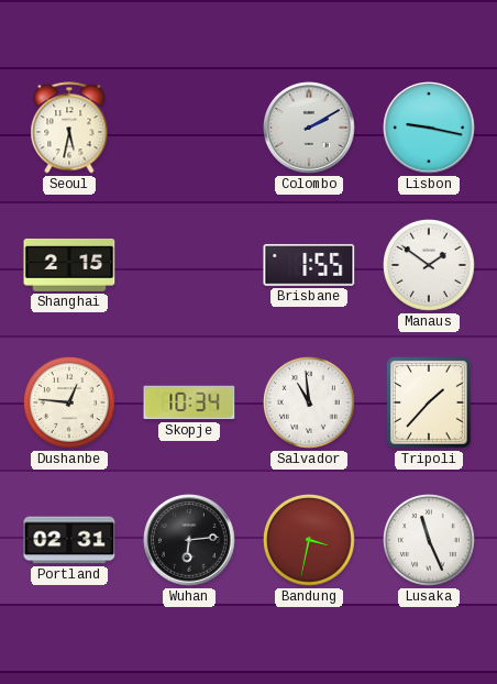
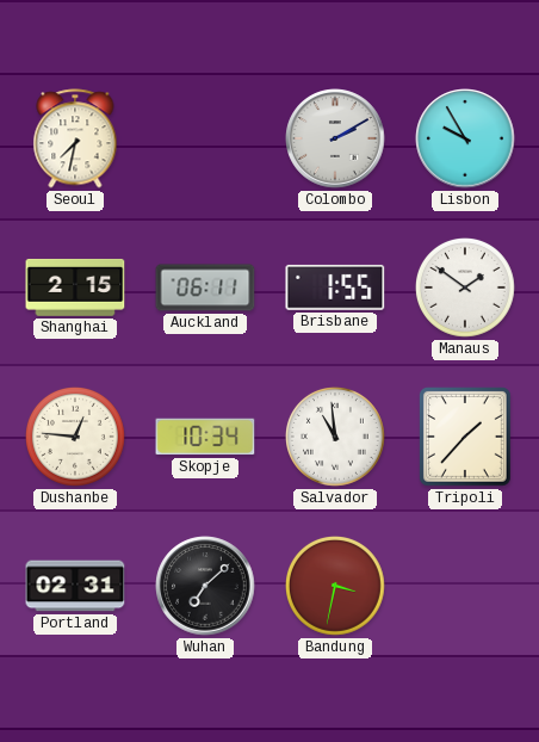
Seoul: 5:32 -> 7:32
Lisbon: 9:17 -> 9:55
Auckland: none -> 06:11
Wuhan: 6:14 -> 7:08
Lusaka: 11:26 -> none
